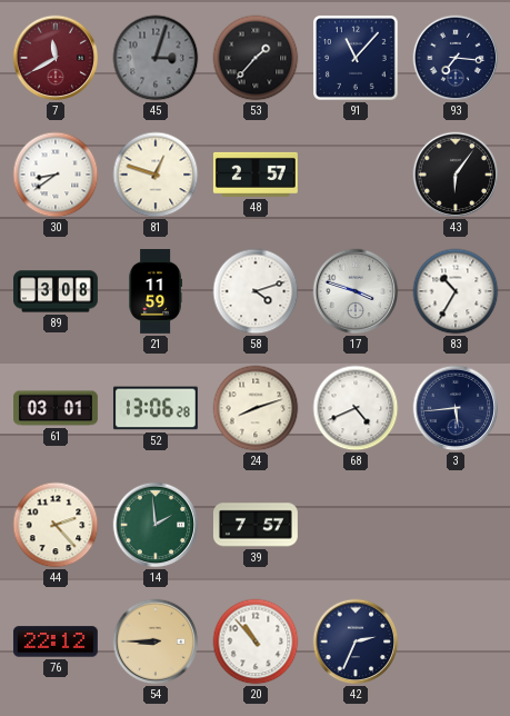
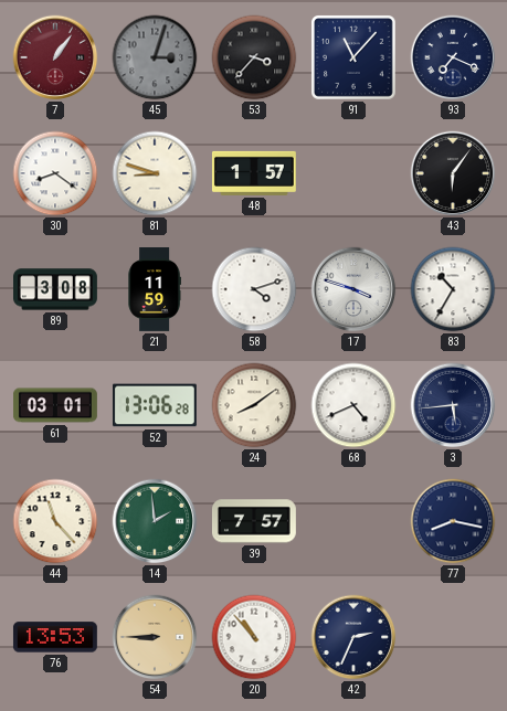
7: 11:40 -> 1:06
53: 1:37 -> 3:37
93: 7:16 -> 7:19
30: 8:39 -> 8:21
81: 12:48 -> 8:48
48: 2:57 -> 1:57
24: 8:12 -> 8:09
44: 2:23 -> 11:23
77: none -> 8:17
76: 22:12 -> 13:53
